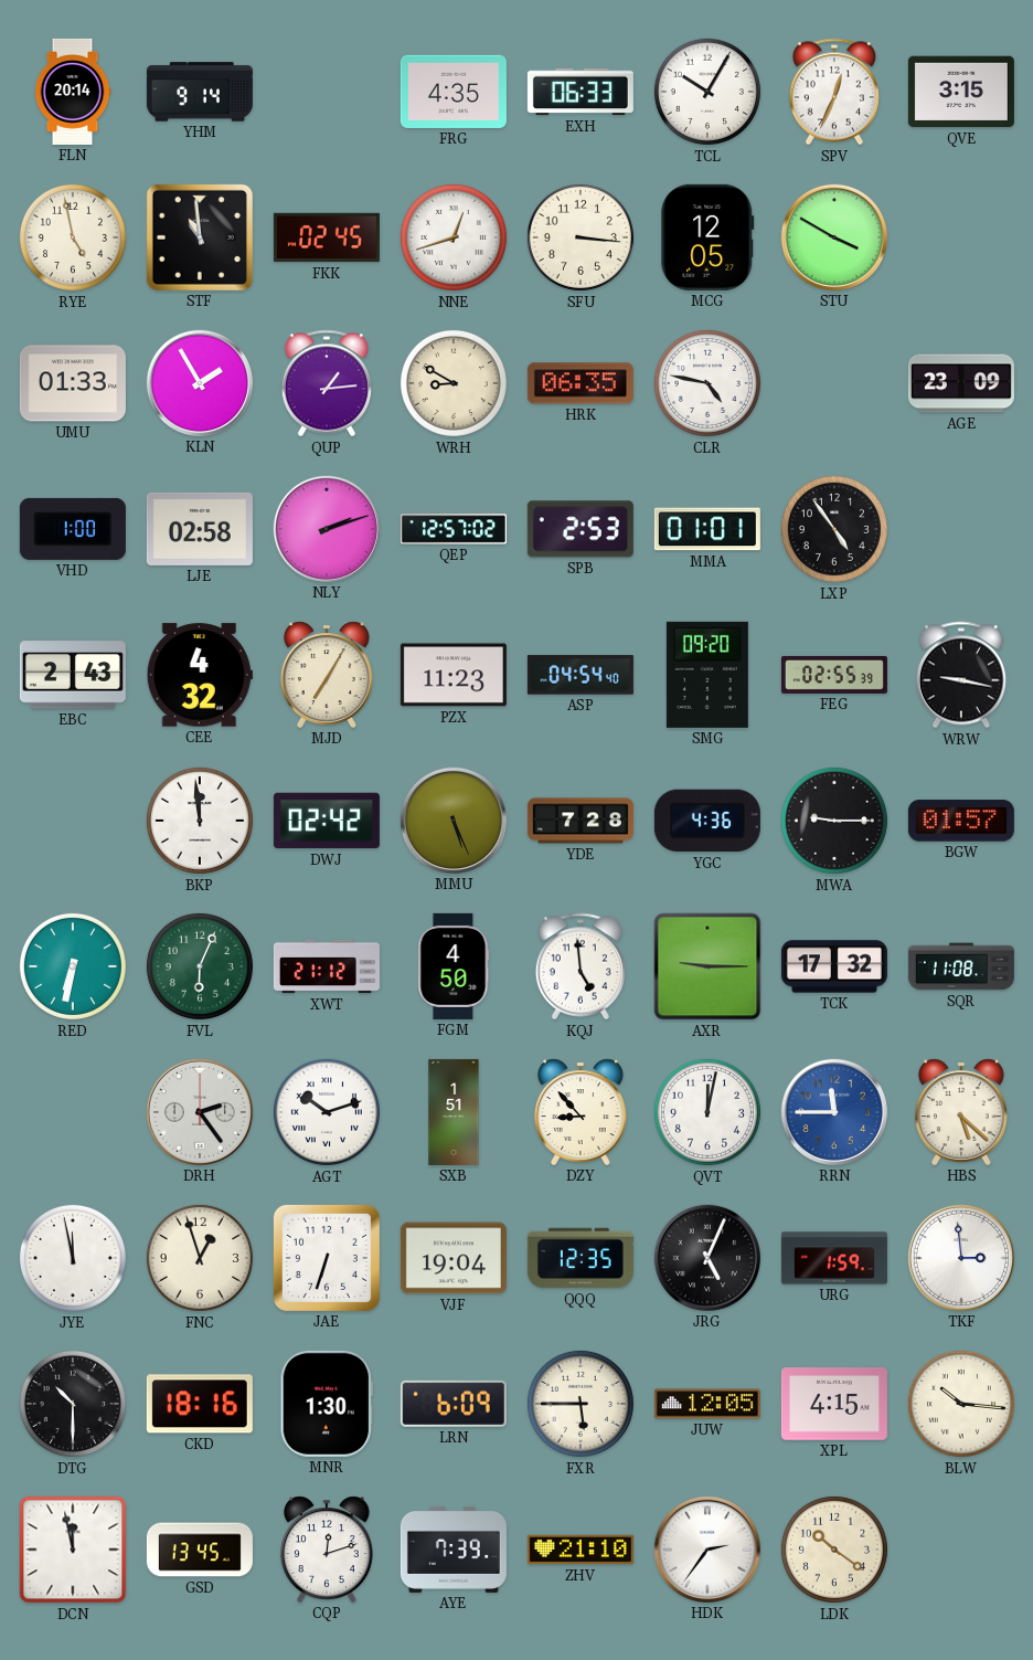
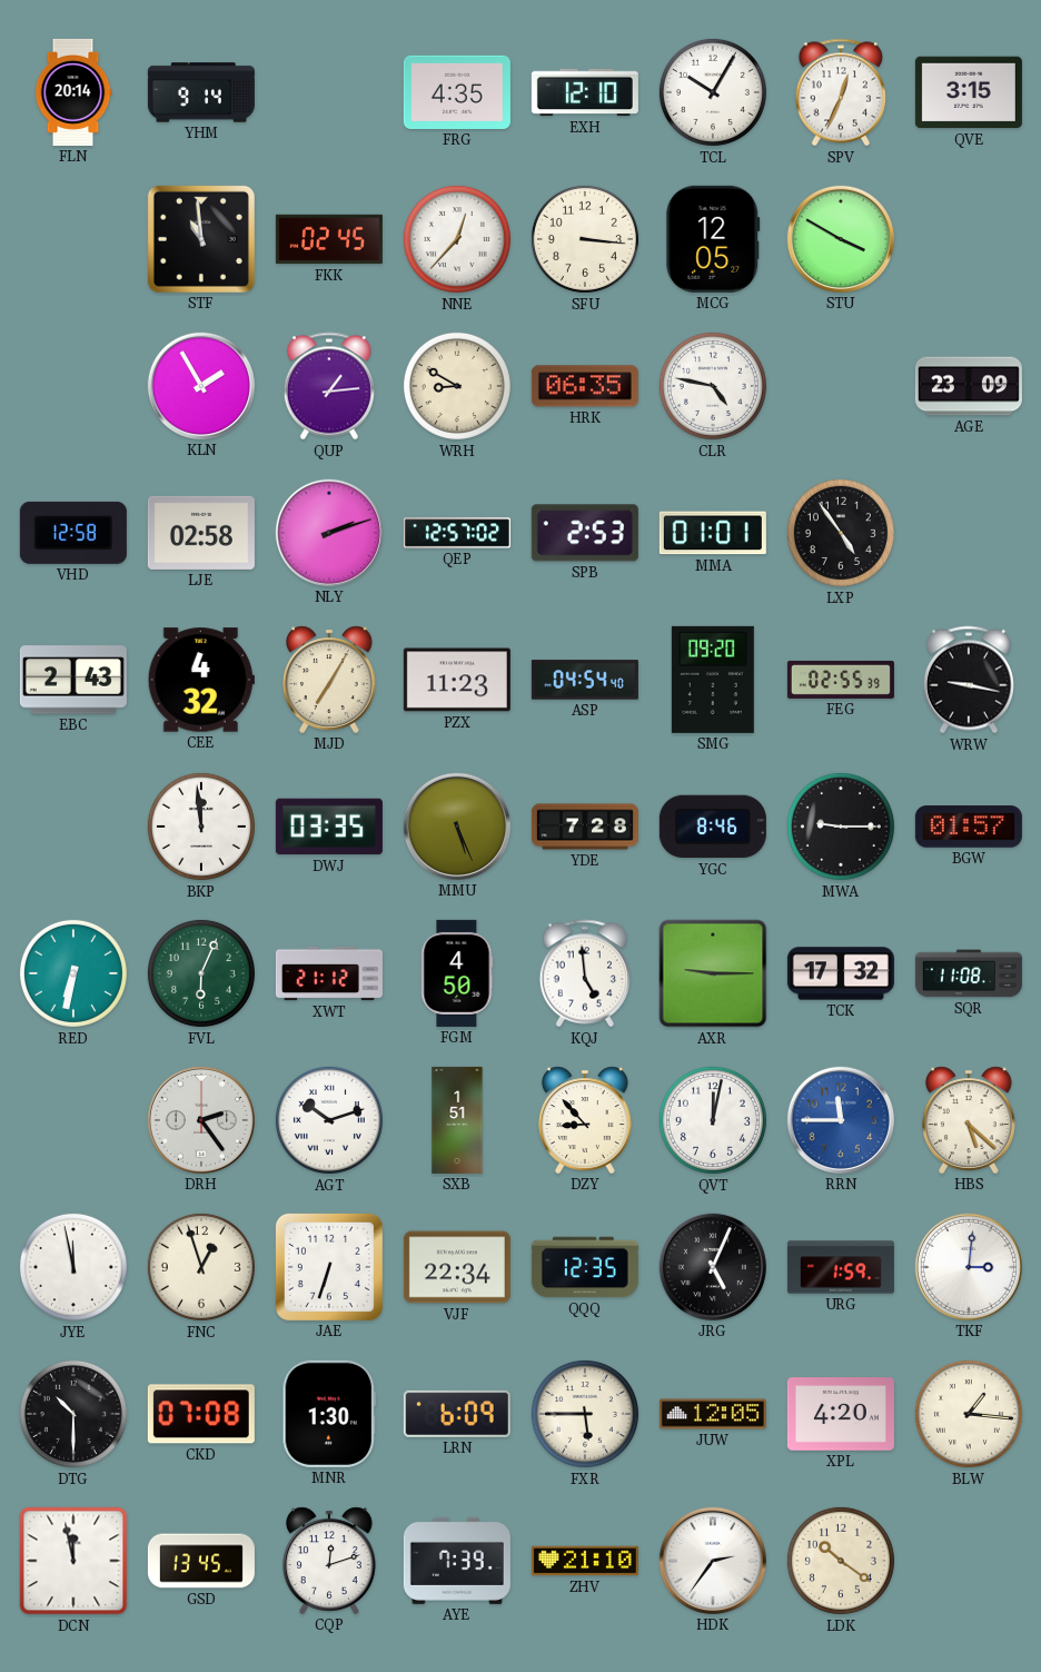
EXH: 06:33 -> 12:10
RYE: 4:58 -> none
NNE: 12:42 -> 12:37
UMU: 01:33 -> none
VHD: 1:00 -> 12:58
DWJ: 02:42 -> 03:35
YGC: 4:36 -> 8:46
VJF: 19:04 -> 22:34
TKF: 2:59 -> 3:01
CKD: 18:16 -> 07:08
XPL: 4:15 -> 4:20
BLW: 10:16 -> 1:16
